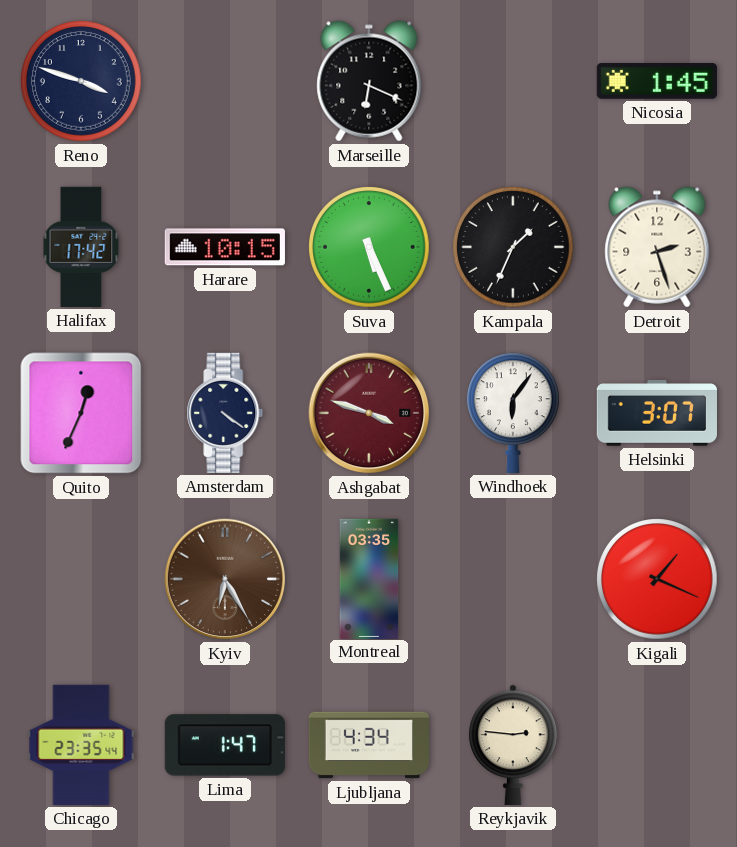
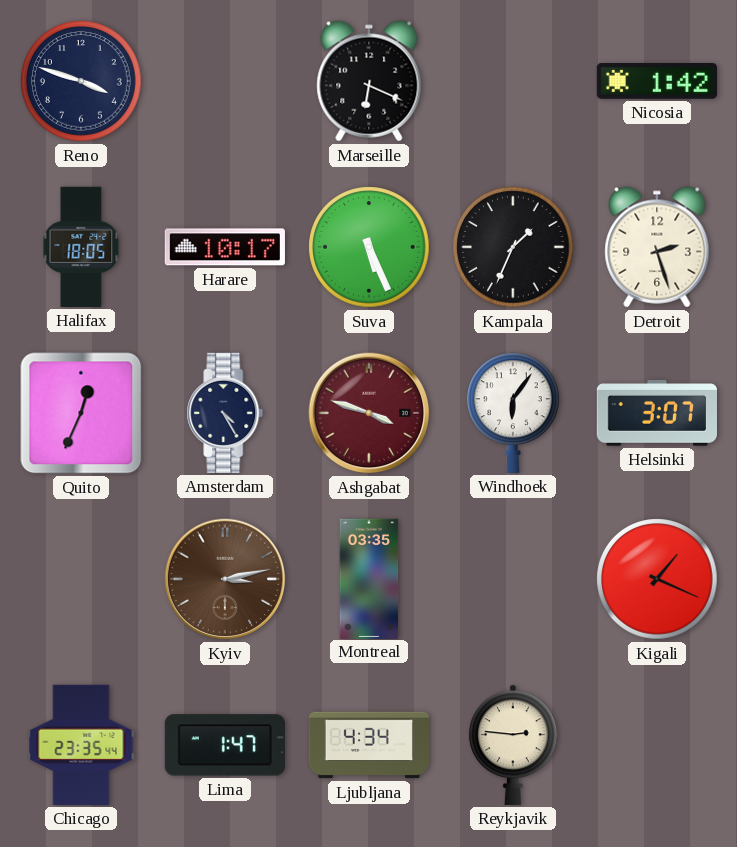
Nicosia: 1:45 -> 1:42
Halifax: 17:42 -> 18:05
Harare: 10:15 -> 10:17
Amsterdam: 4:21 -> 4:25
Kyiv: 6:25 -> 3:13
